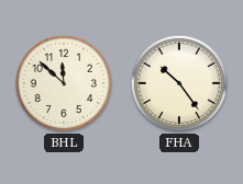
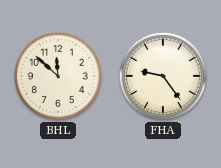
FHA: 10:24 -> 9:24
